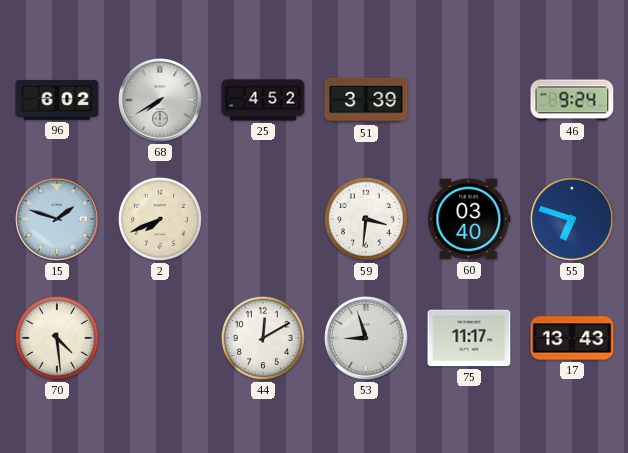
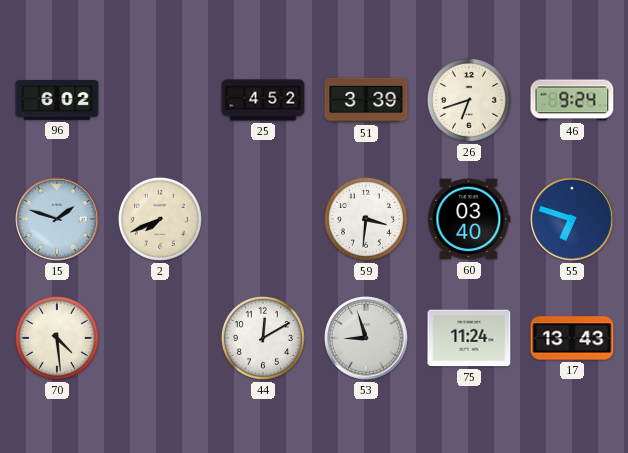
68: 7:40 -> none
26: none -> 6:42
75: 11:17 -> 11:24
